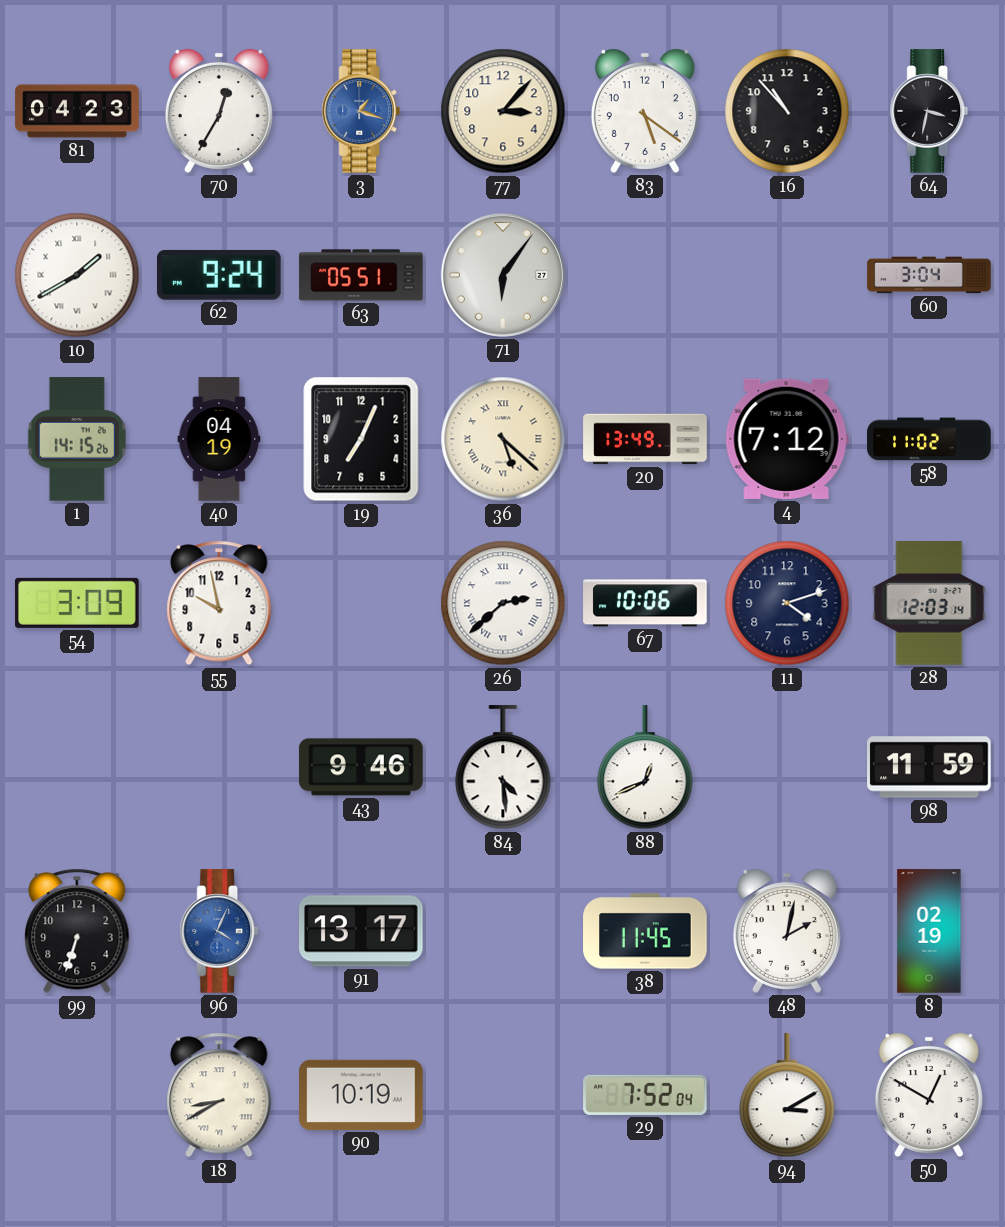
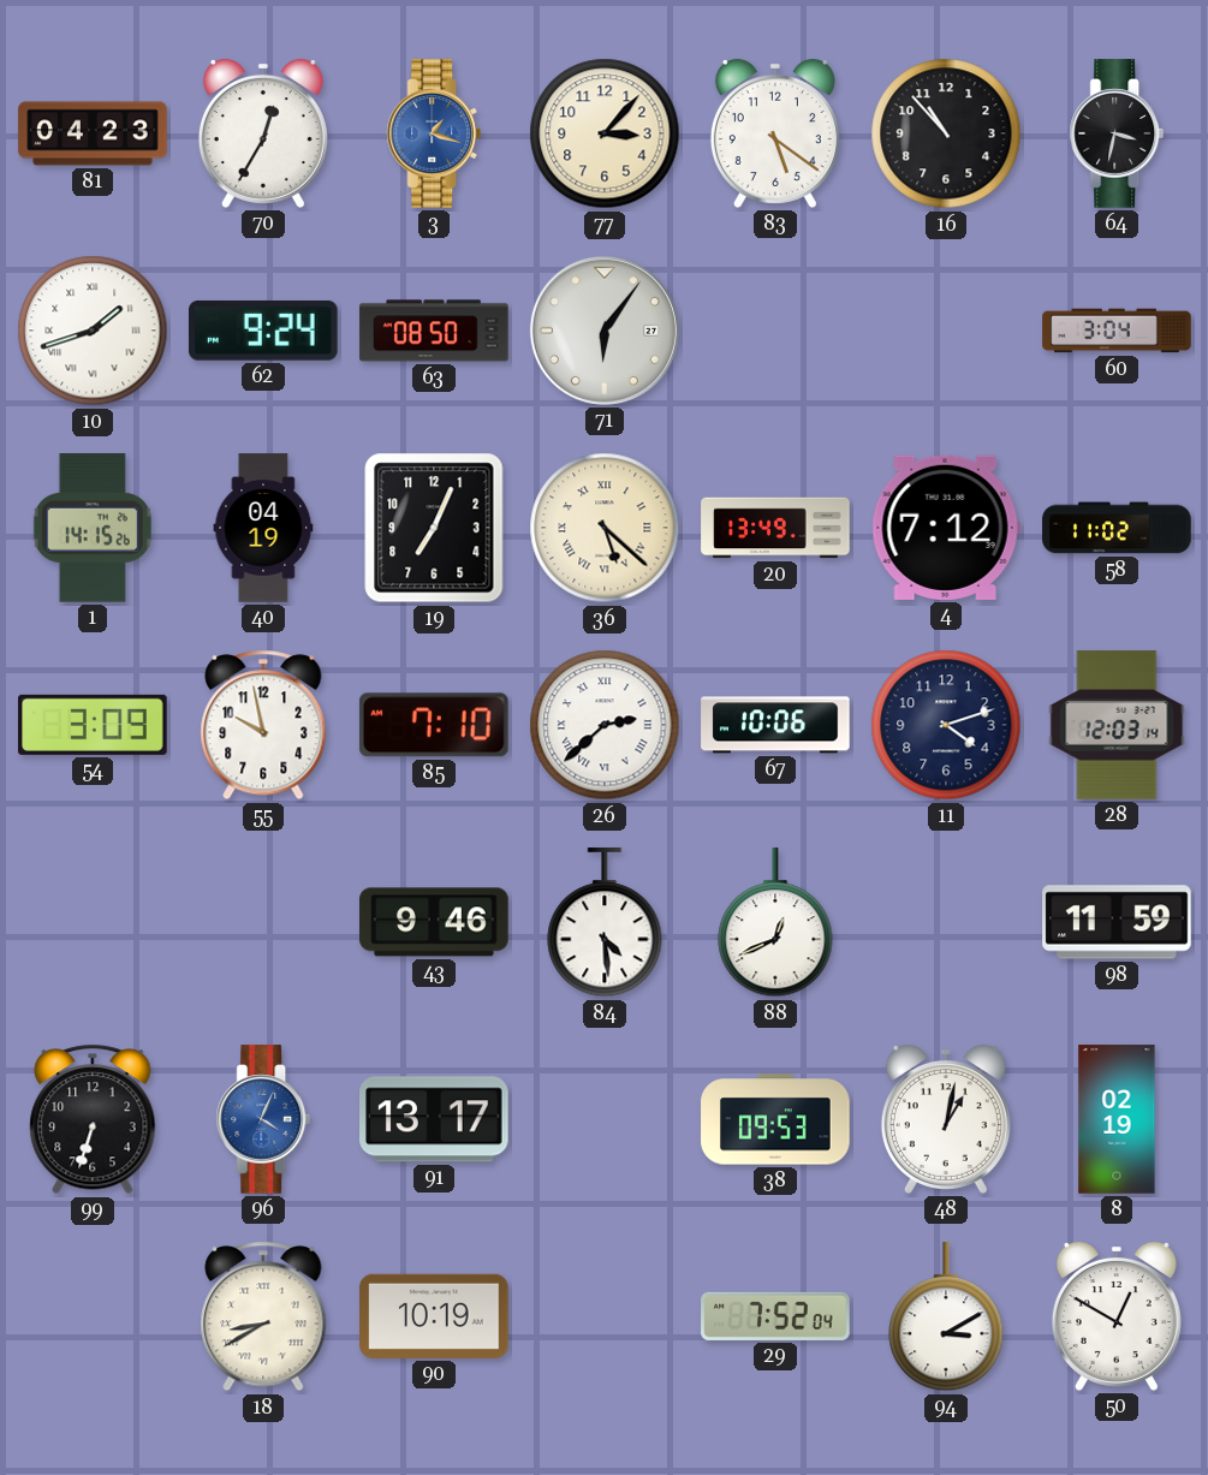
10: 1:40 -> 1:42
63: 05:51 -> 08:50
85: none -> 7:10
38: 11:45 -> 09:53
48: 2:02 -> 1:02
